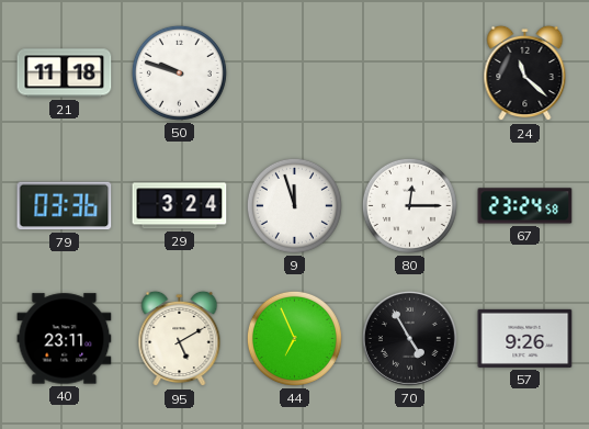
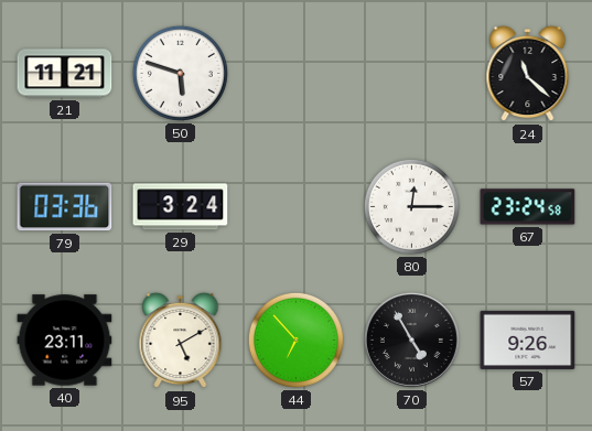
21: 11:18 -> 11:21
50: 9:48 -> 5:48
9: 11:57 -> none
44: 6:56 -> 6:53
